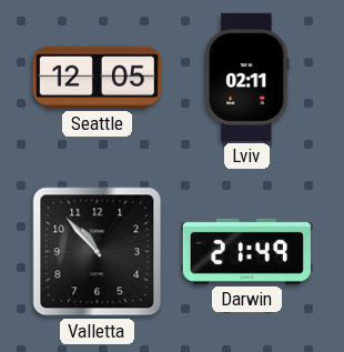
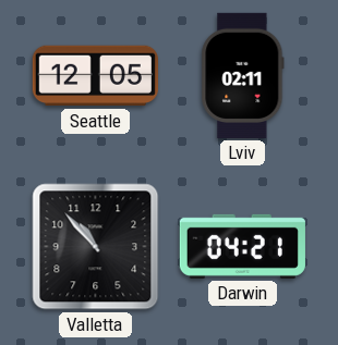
Darwin: 21:49 -> 04:21
